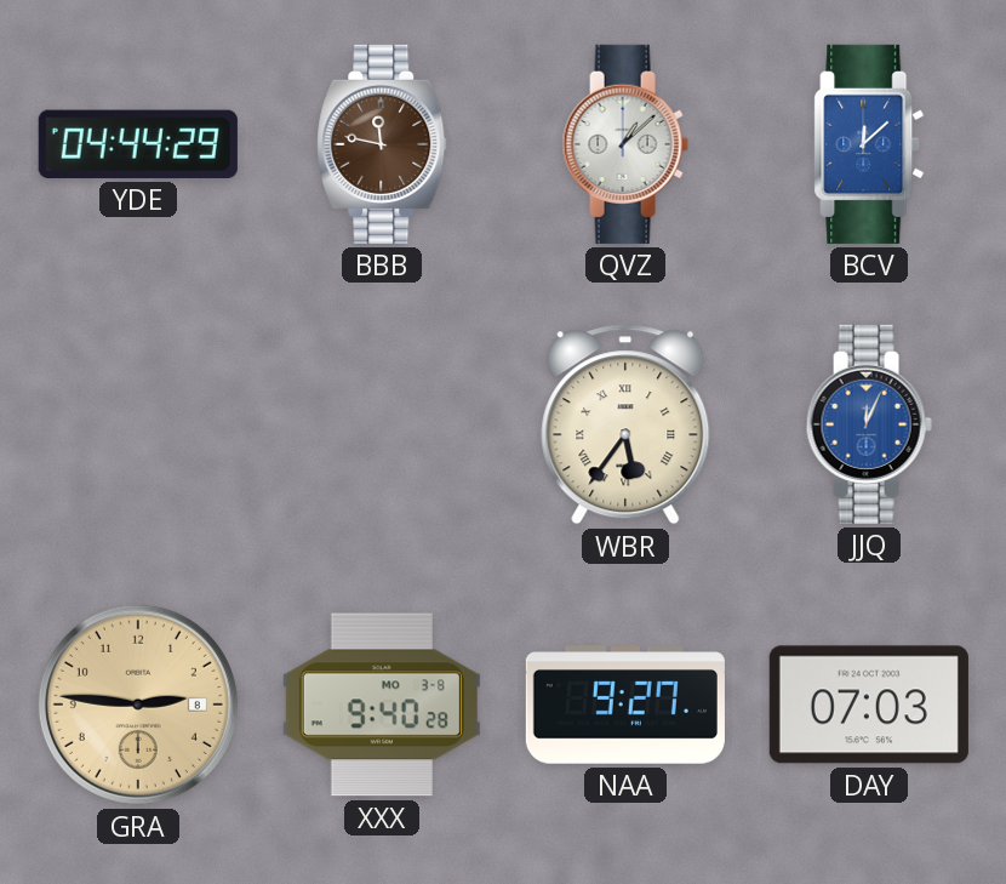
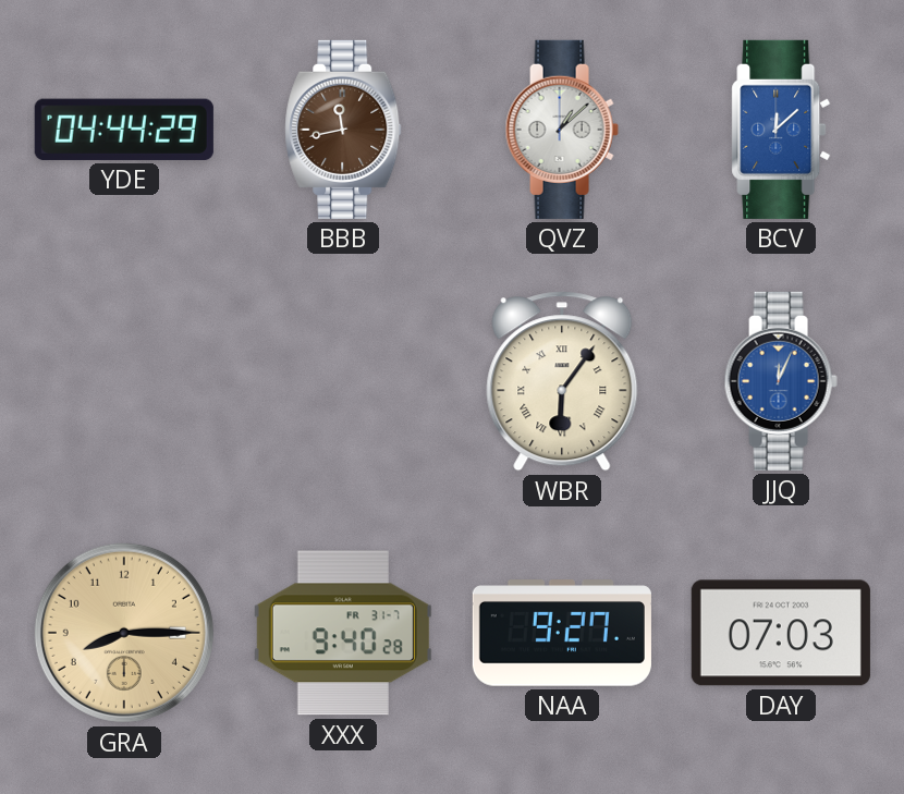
BBB: 11:47 -> 11:43
WBR: 5:36 -> 6:06
GRA: 2:46 -> 8:15
XXX date: MO 3-8 -> FR 31-7
